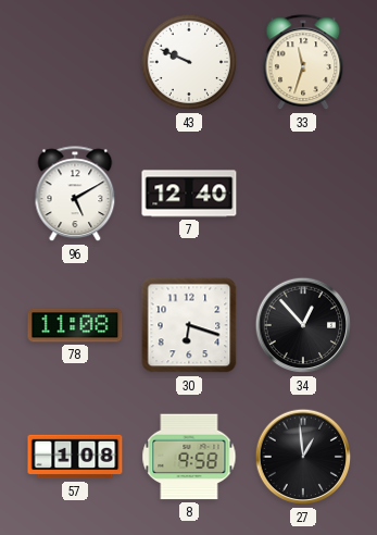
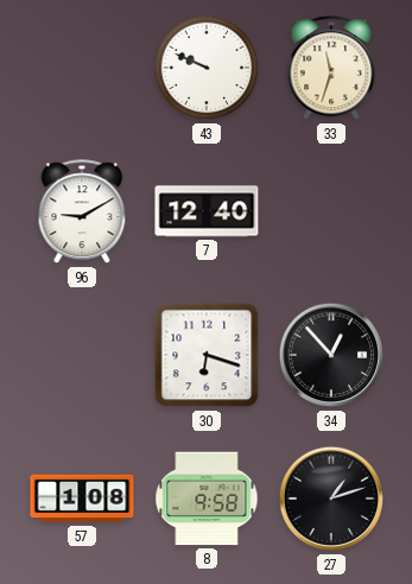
96: 5:10 -> 9:10
78: 11:08 -> none
27: 12:59 -> 1:12
